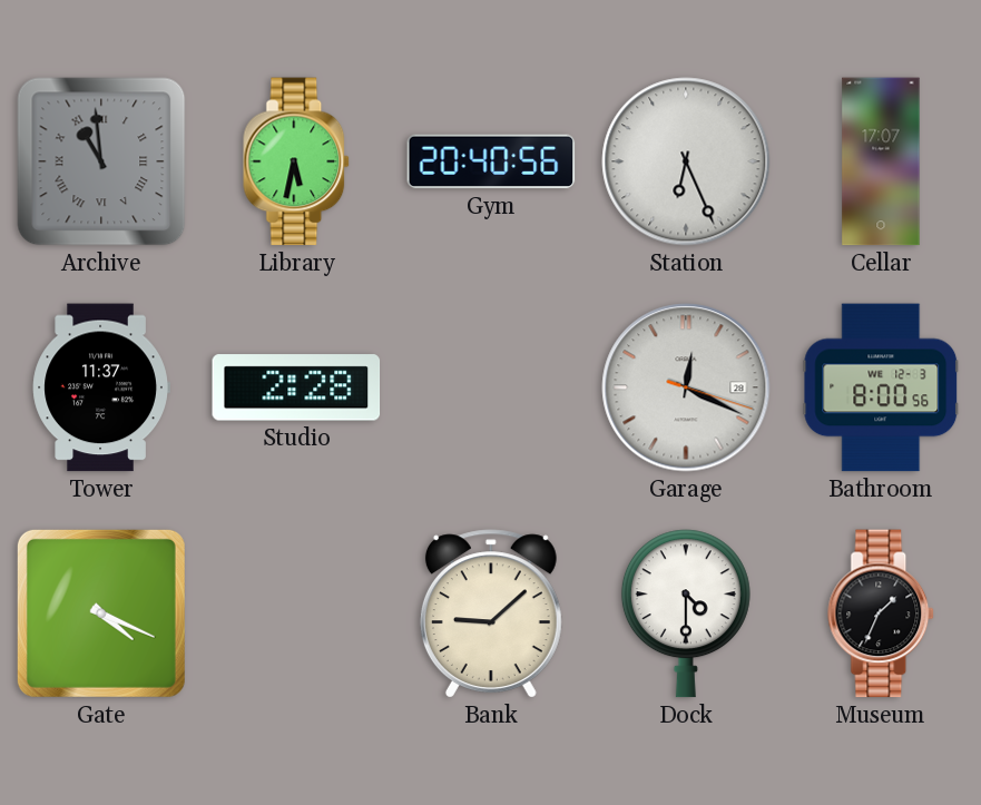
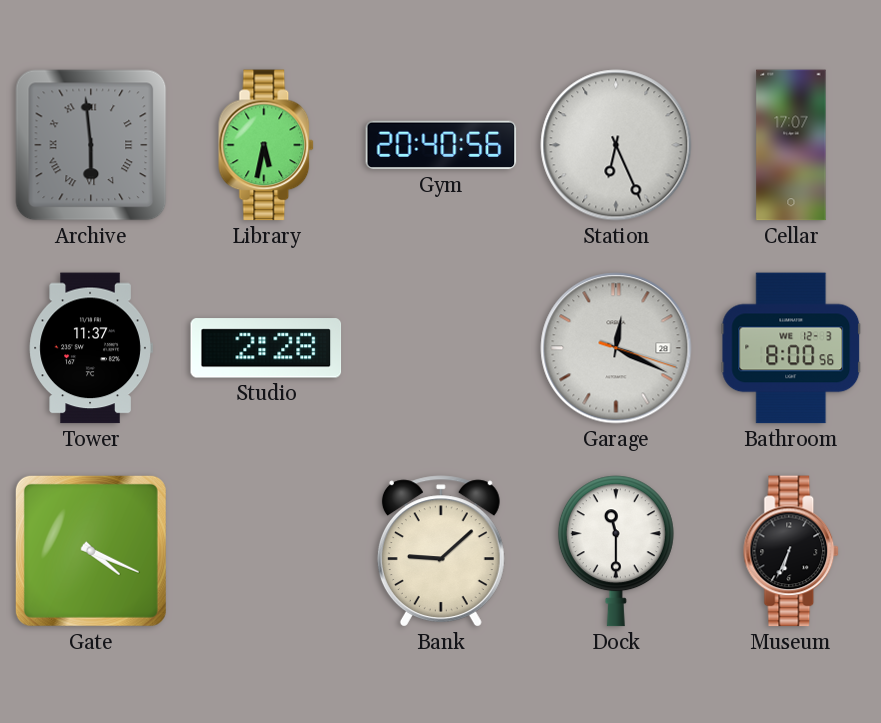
Archive: 10:59 -> 5:59
Dock: 4:30 -> 11:30
Museum: 1:34 -> 6:34
